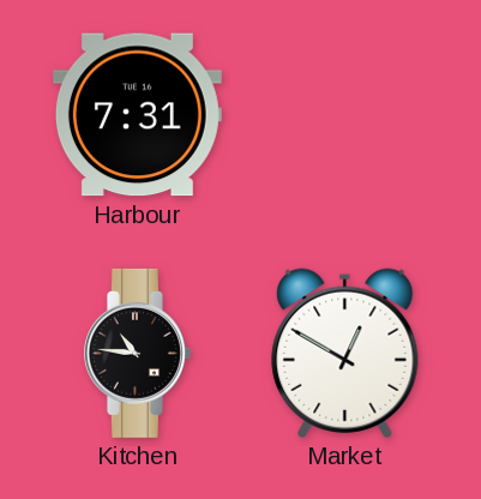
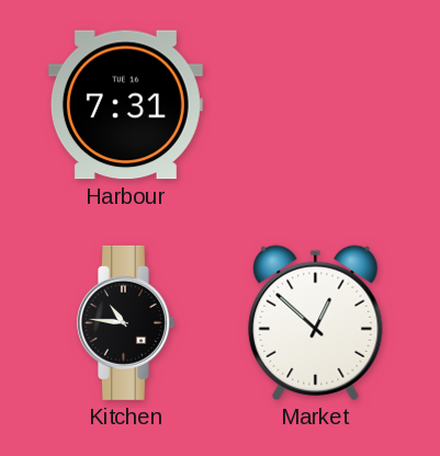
Market: 12:50 -> 12:52
